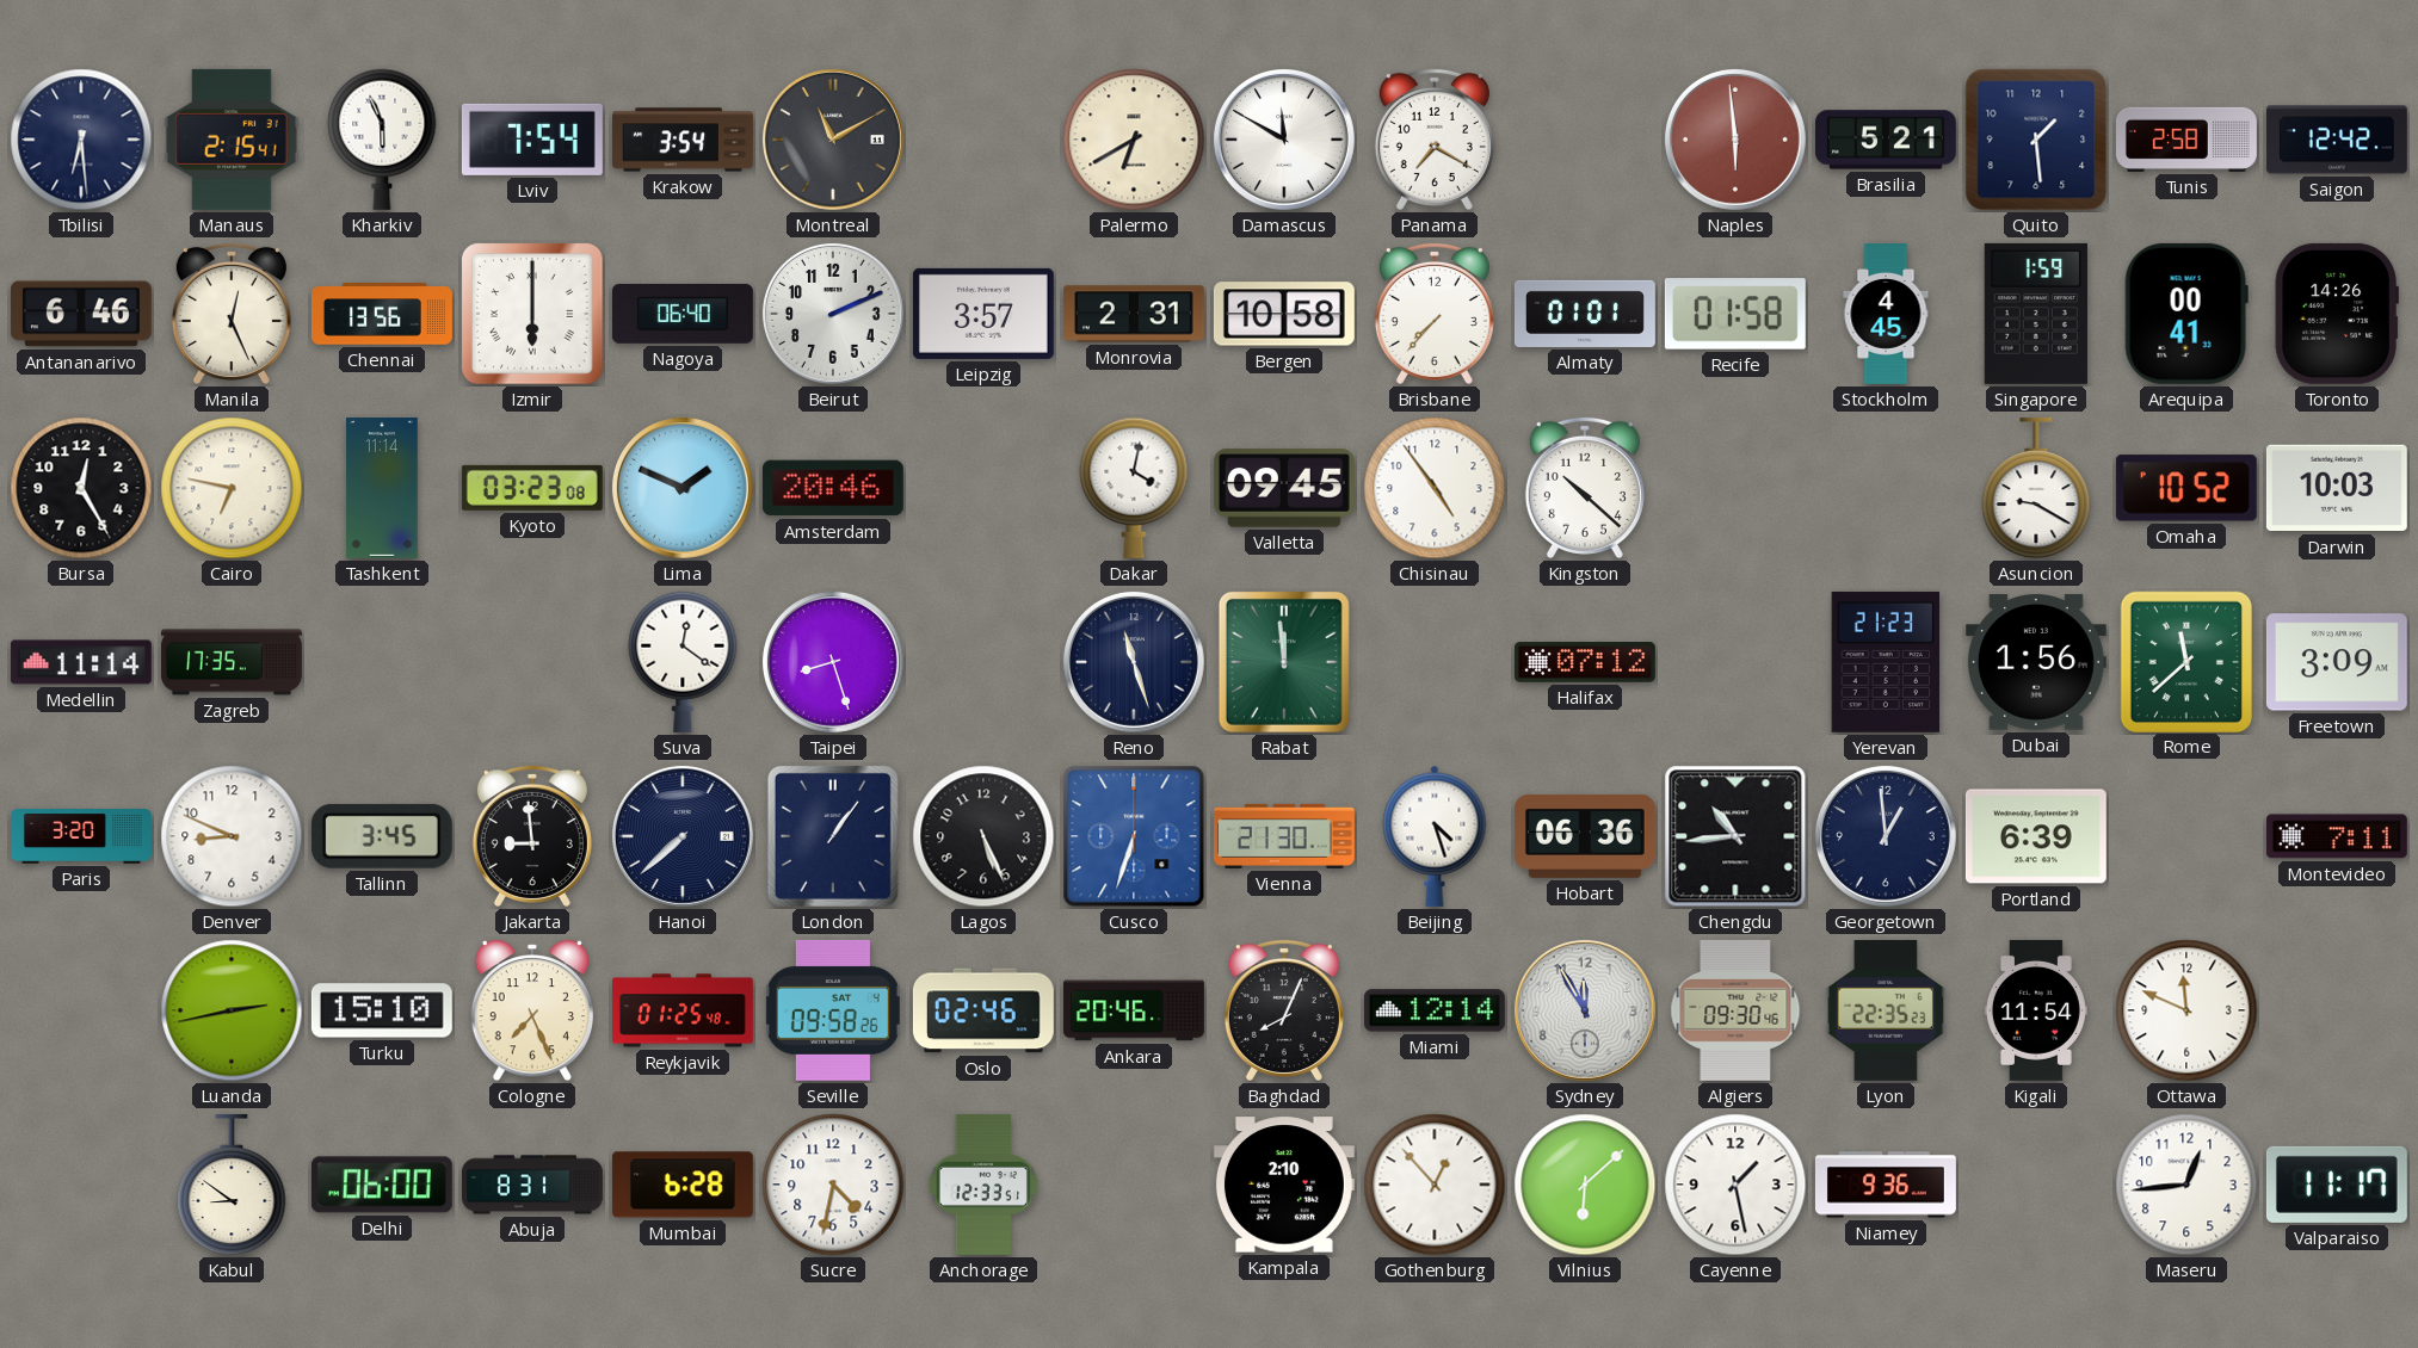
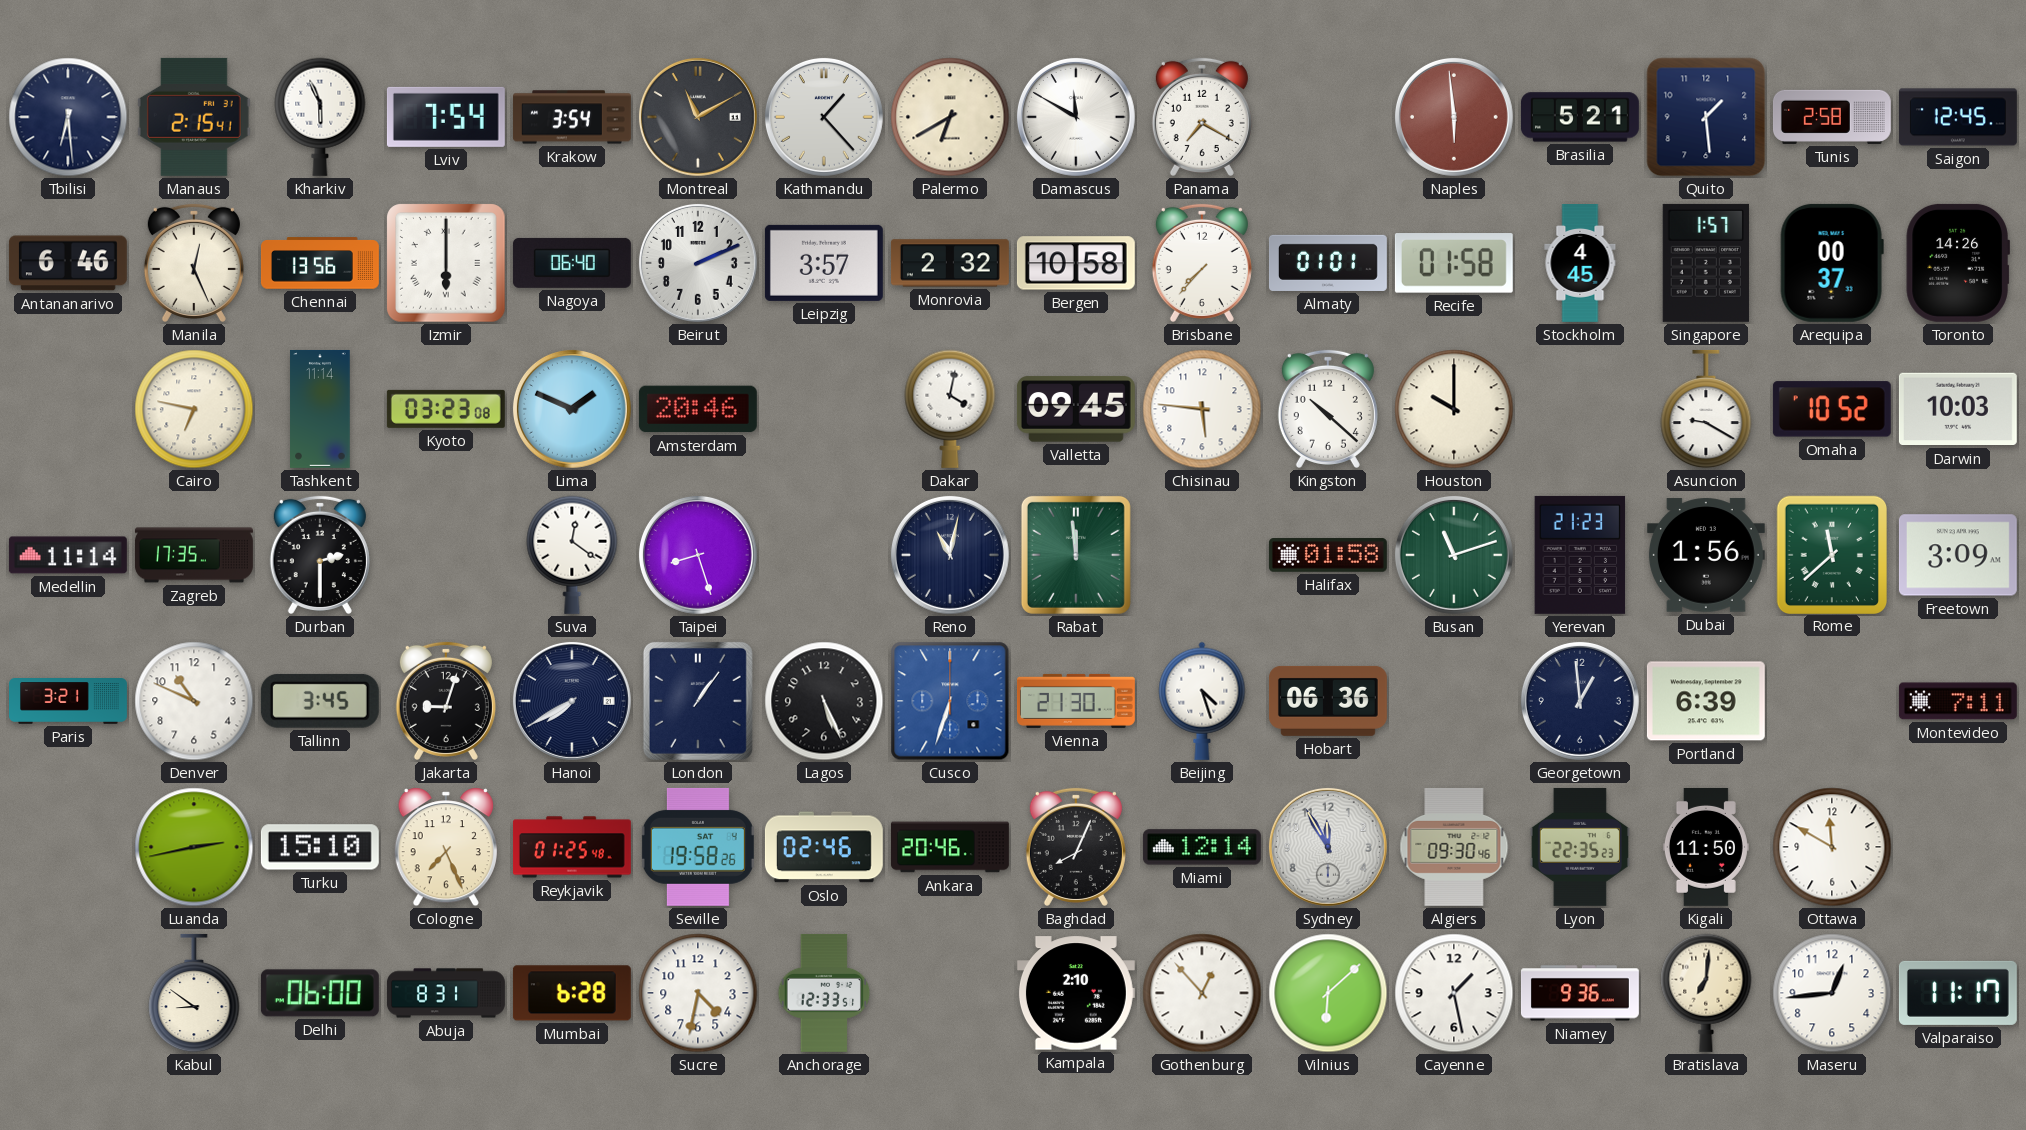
Kathmandu: none -> 1:23
Saigon: 12:42 -> 12:45
Monrovia: 2:31 -> 2:32
Singapore: 1:59 -> 1:57
Arequipa: 00:41 -> 00:37
Bursa: 12:25 -> none
Chisinau: 4:54 -> 5:46
Houston: none -> 10:00
Durban: none -> 2:30
Reno: 11:27 -> 11:02
Halifax: 07:12 -> 01:58
Busan: none -> 11:12
Paris: 3:20 -> 3:21
Denver: 8:49 -> 10:49
Jakarta: 8:59 -> 9:03
Hanoi: 7:38 -> 7:40
Chengdu: 10:44 -> none
Seville: 09:58 -> 19:58
Kigali: 11:54 -> 11:50
Ottawa: 11:49 -> 11:50
Bratislava: none -> 7:01
